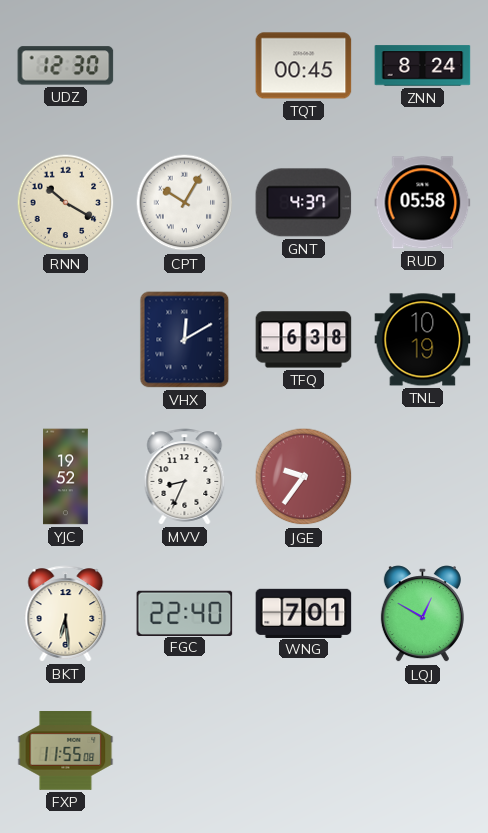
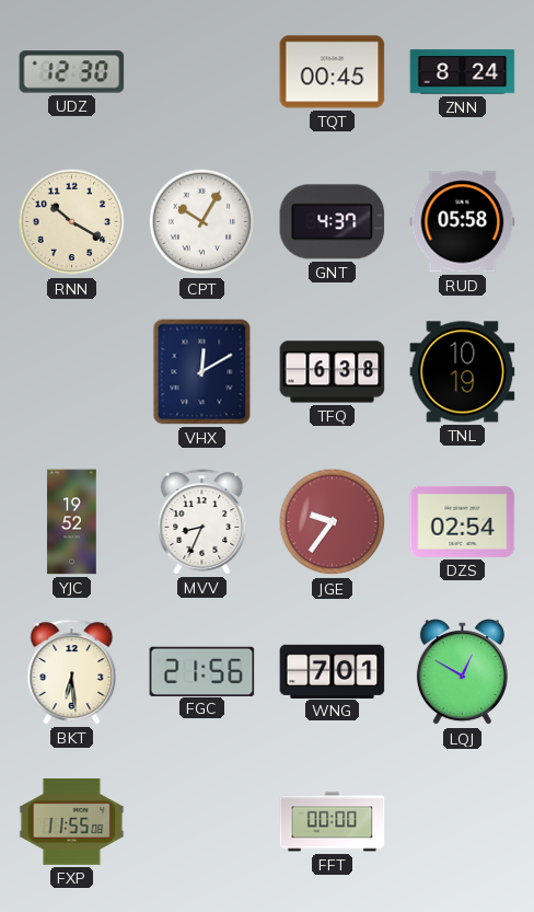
DZS: none -> 02:54
FGC: 22:40 -> 21:56
FFT: none -> 00:00
